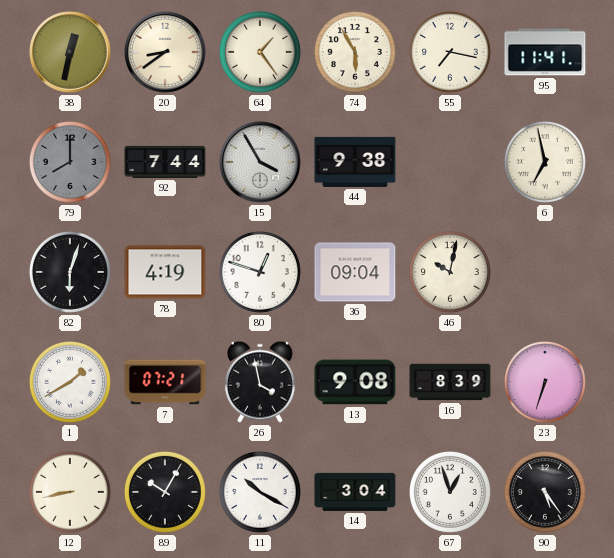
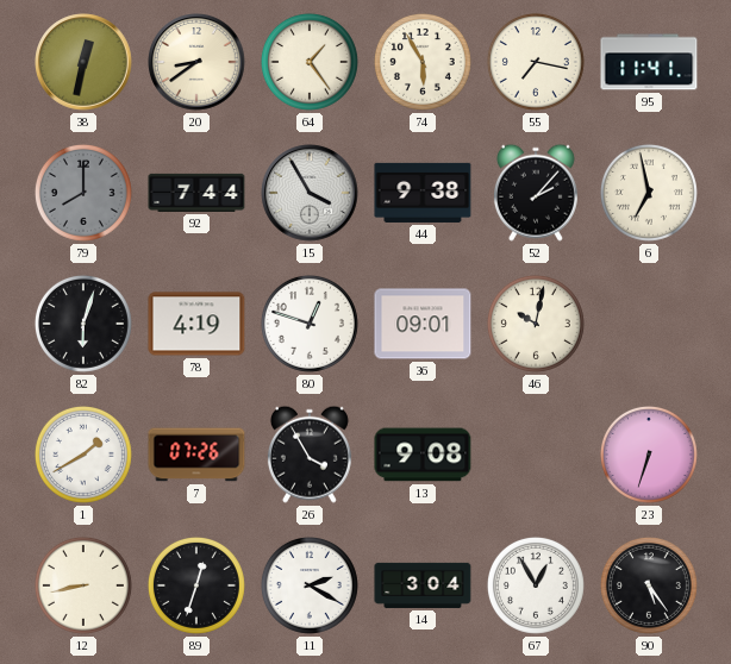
52: none -> 2:07
36: 09:04 -> 09:01
7: 07:21 -> 07:26
26: 3:58 -> 3:55
16: 8:39 -> none
89: 10:05 -> 12:33
11: 10:20 -> 2:20
67: 12:57 -> 12:55
